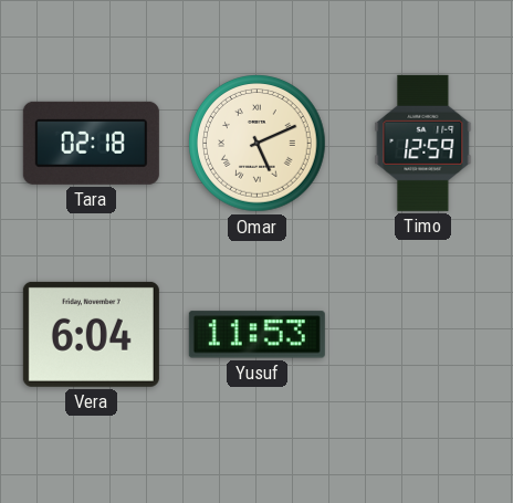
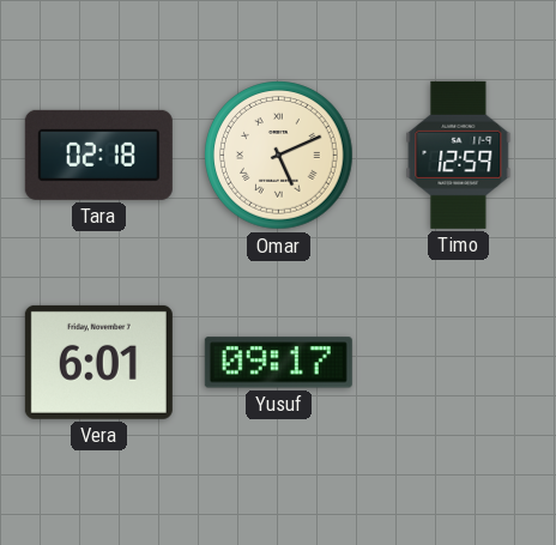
Vera: 6:04 -> 6:01
Yusuf: 11:53 -> 09:17
